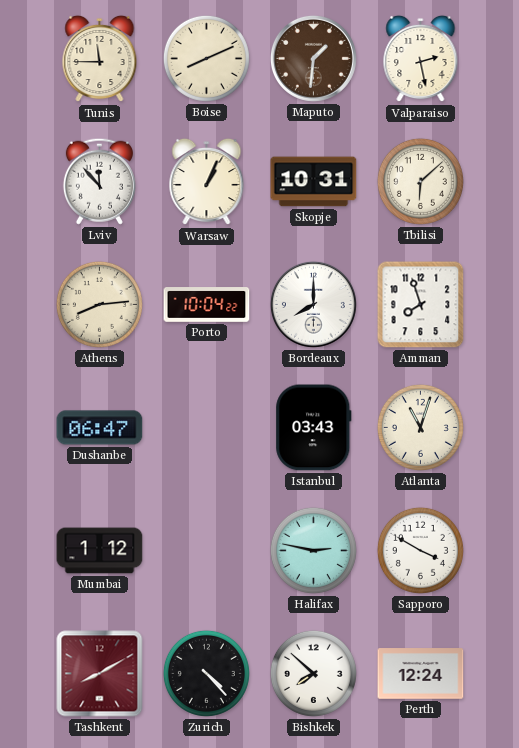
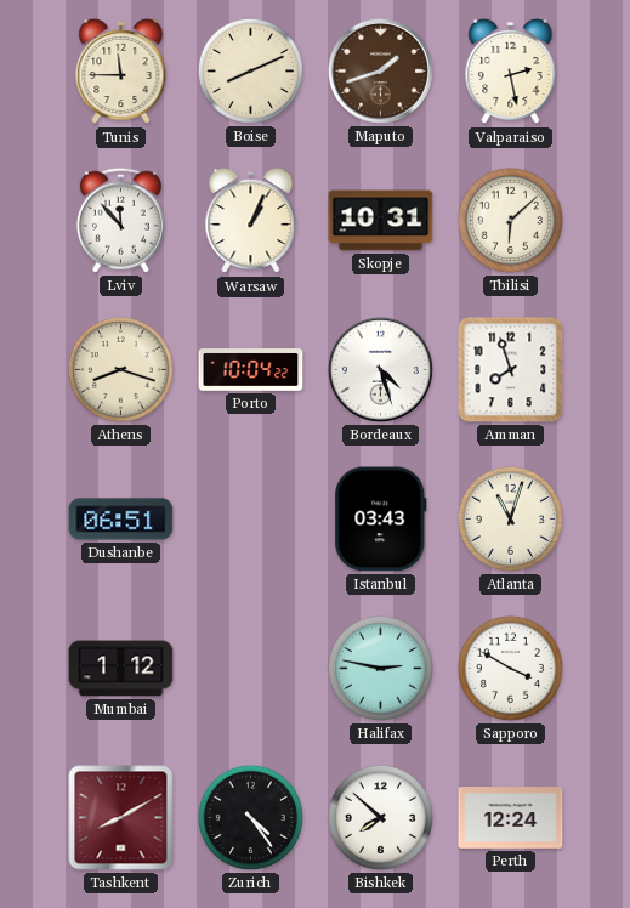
Maputo: 1:31 -> 1:42
Athens: 8:14 -> 8:18
Bordeaux: 8:00 -> 4:27
Dushanbe: 06:47 -> 06:51
Zurich: 4:23 -> 4:24
